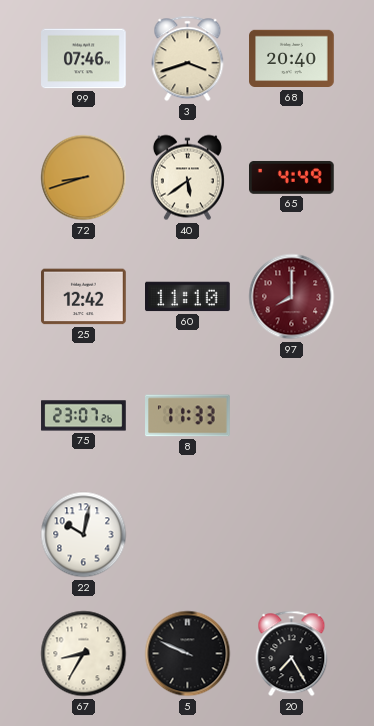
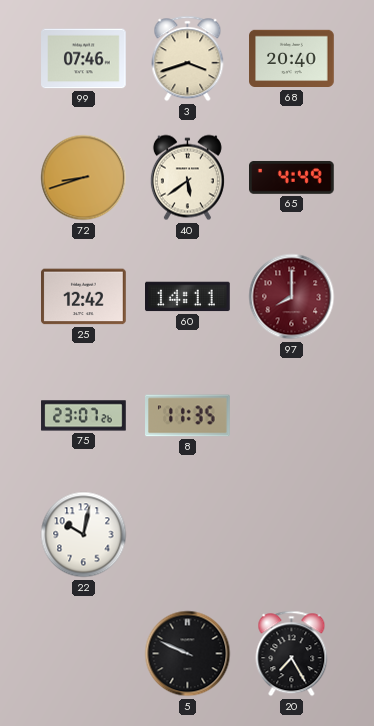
60: 11:10 -> 14:11
8: 11:33 -> 11:35
67: 8:35 -> none
